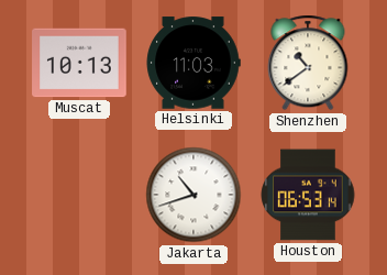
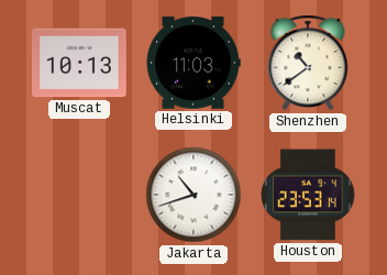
Houston: 06:53 -> 23:53
